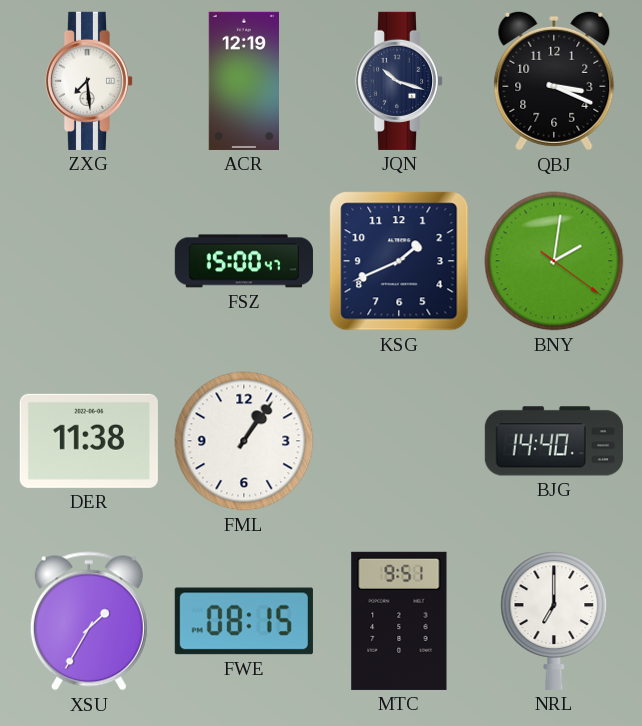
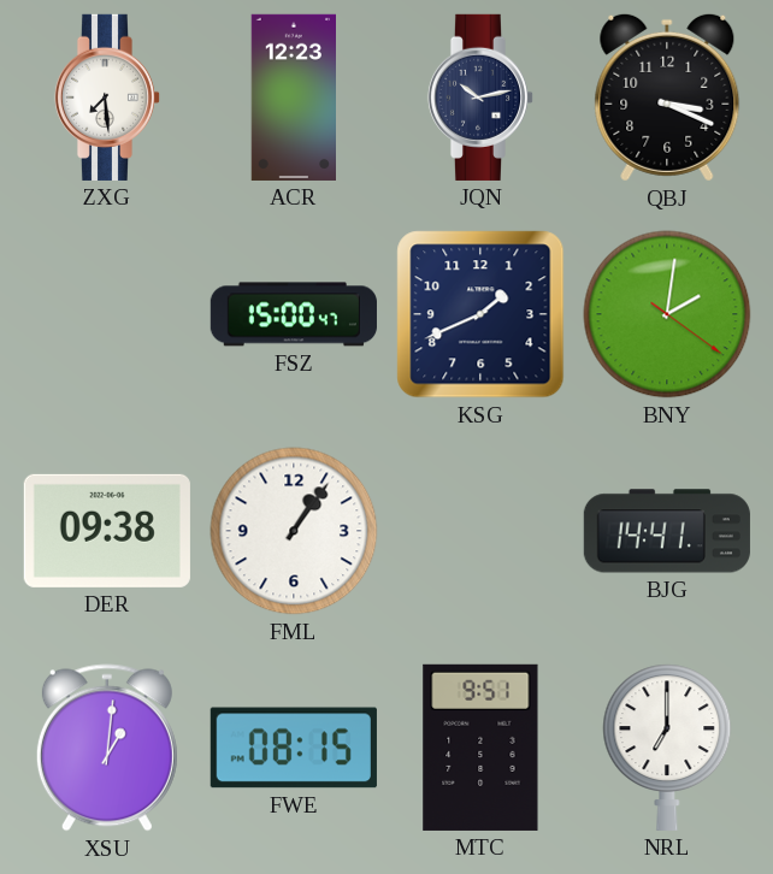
ACR: 12:19 -> 12:23
JQN: 10:18 -> 10:13
DER: 11:38 -> 09:38
BJG: 14:40 -> 14:41
XSU: 1:35 -> 1:01
